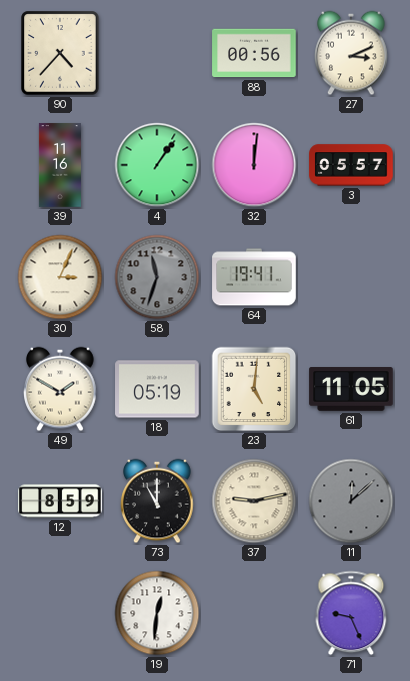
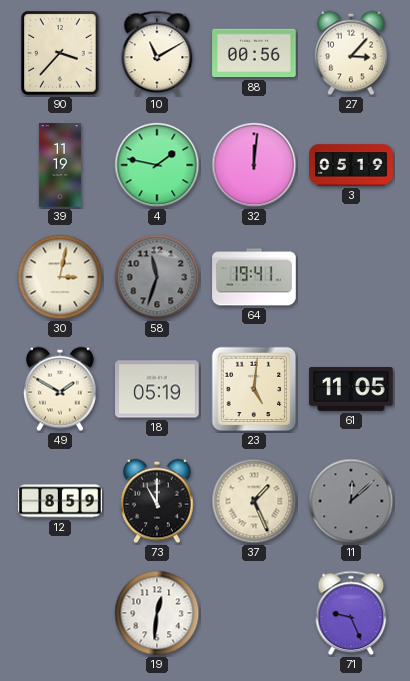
90: 4:37 -> 3:37
10: none -> 11:10
27: 3:11 -> 3:07
39: 11:16 -> 11:19
4: 1:06 -> 1:47
3: 05:57 -> 05:19
30: 3:04 -> 3:02
37: 9:13 -> 1:26
